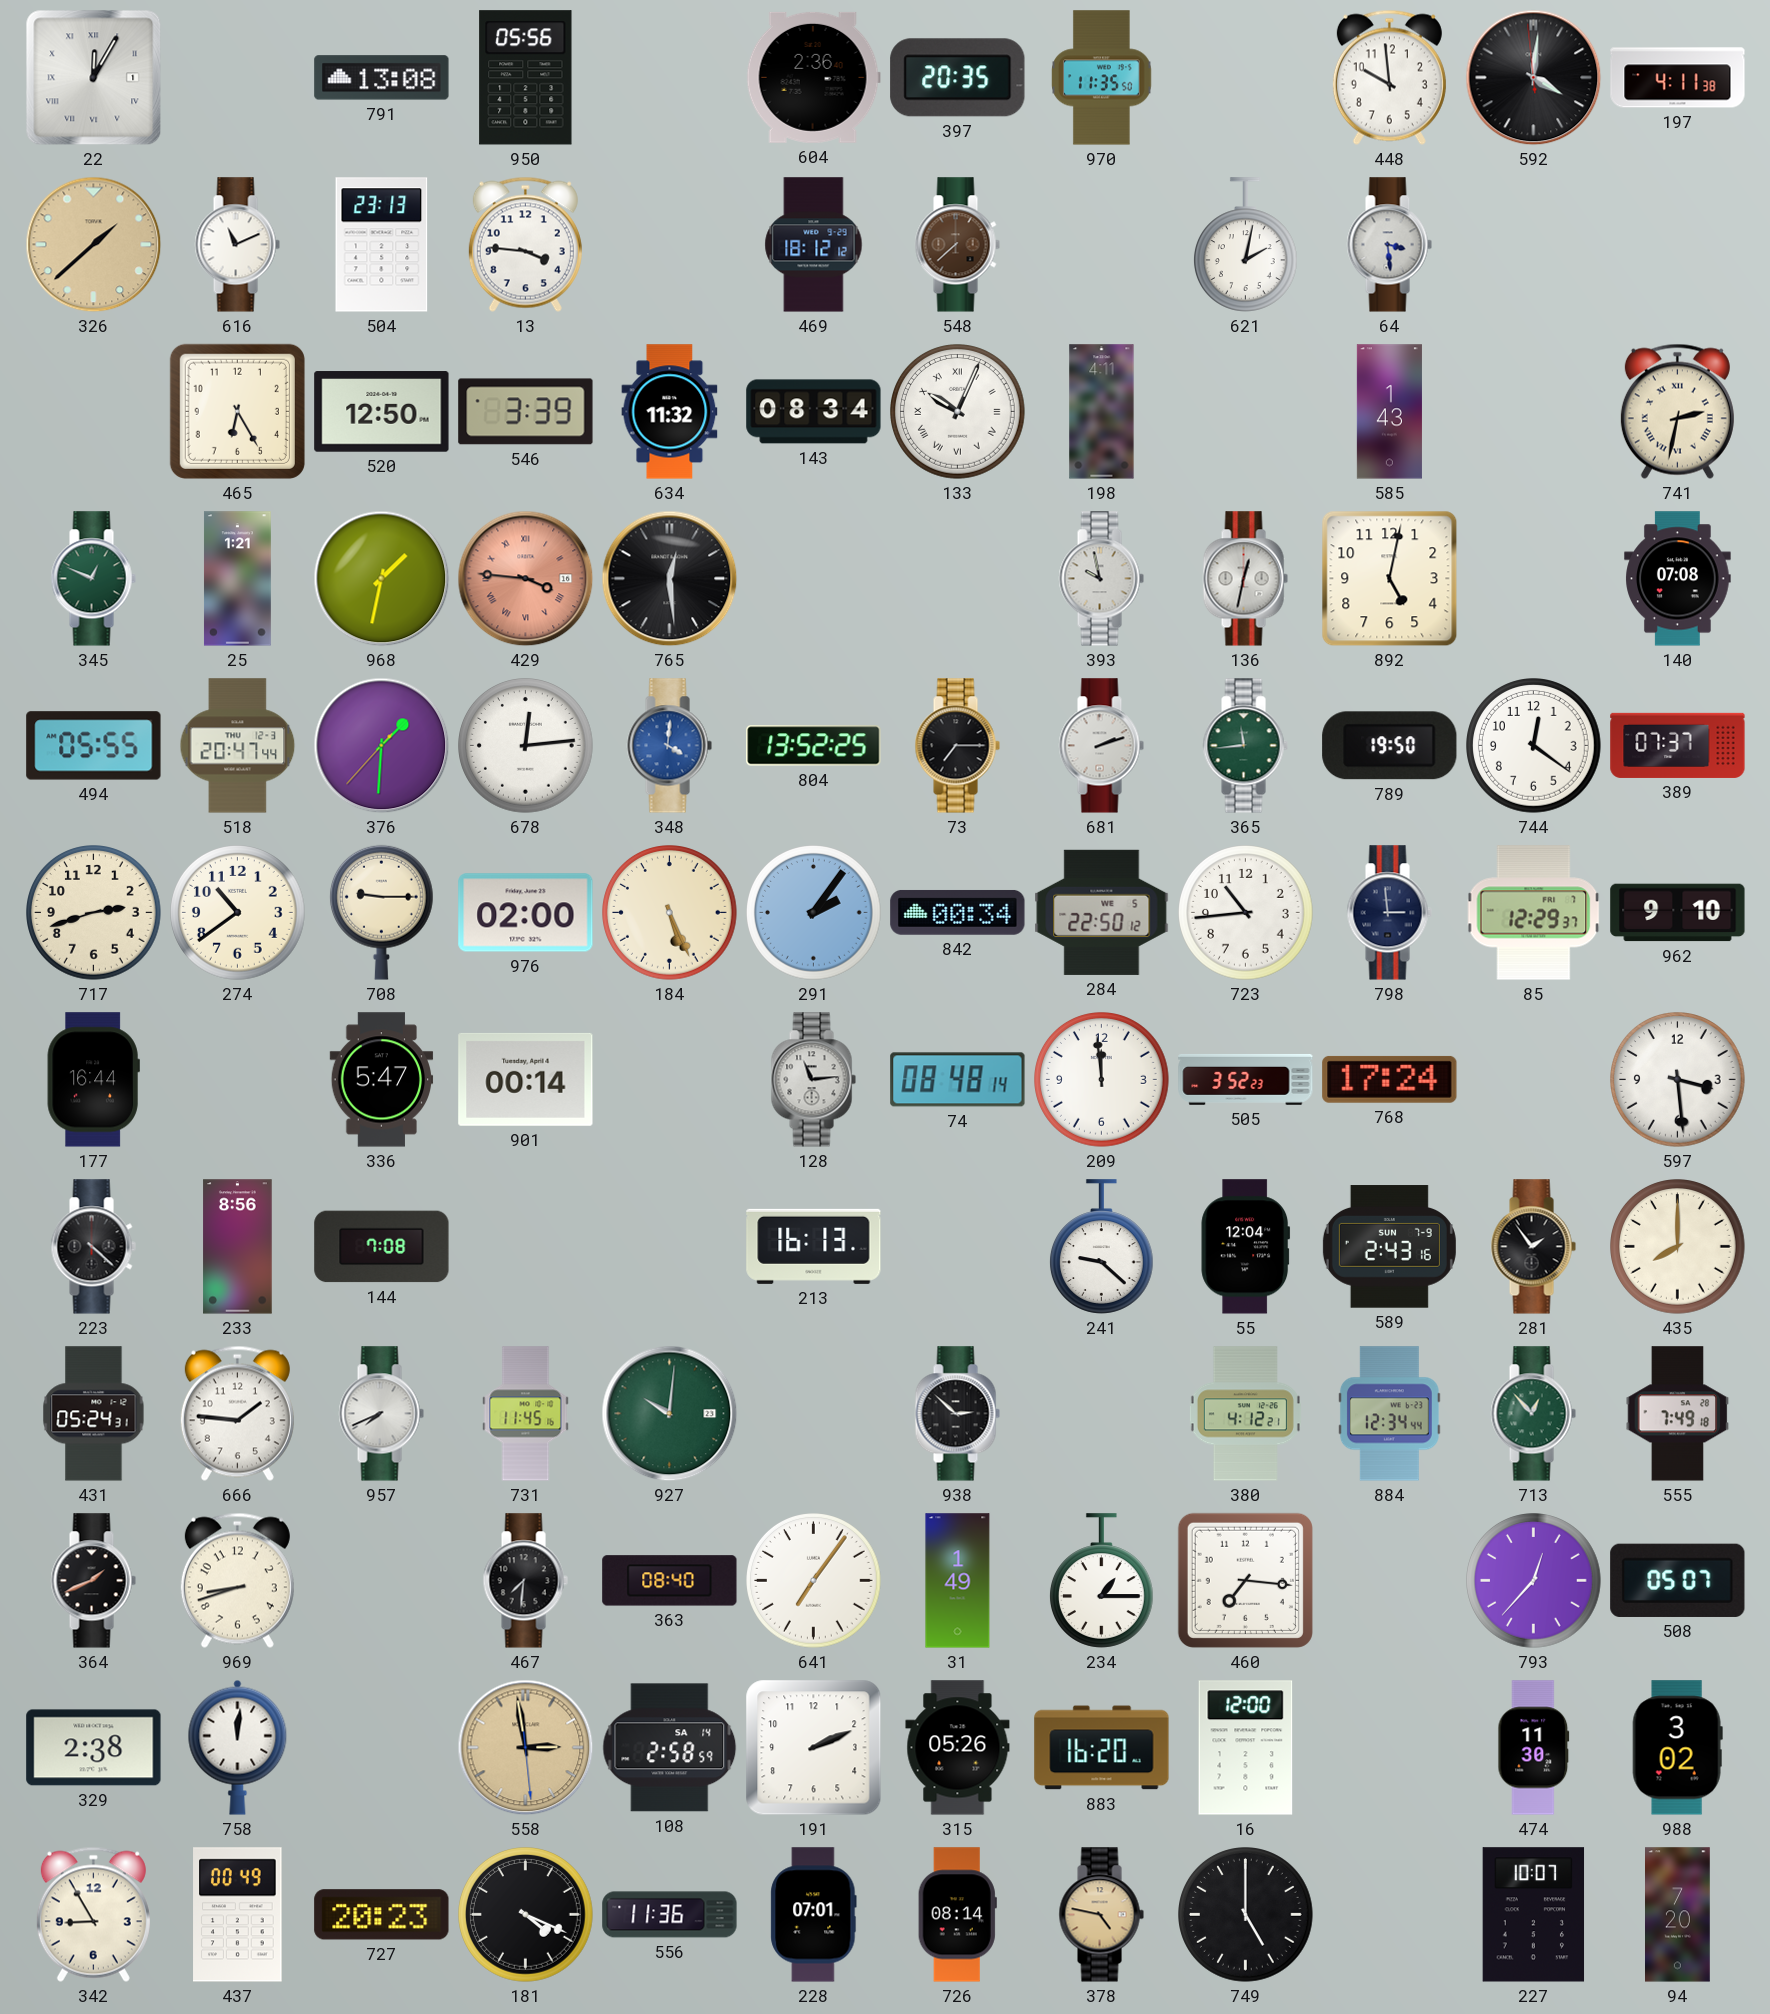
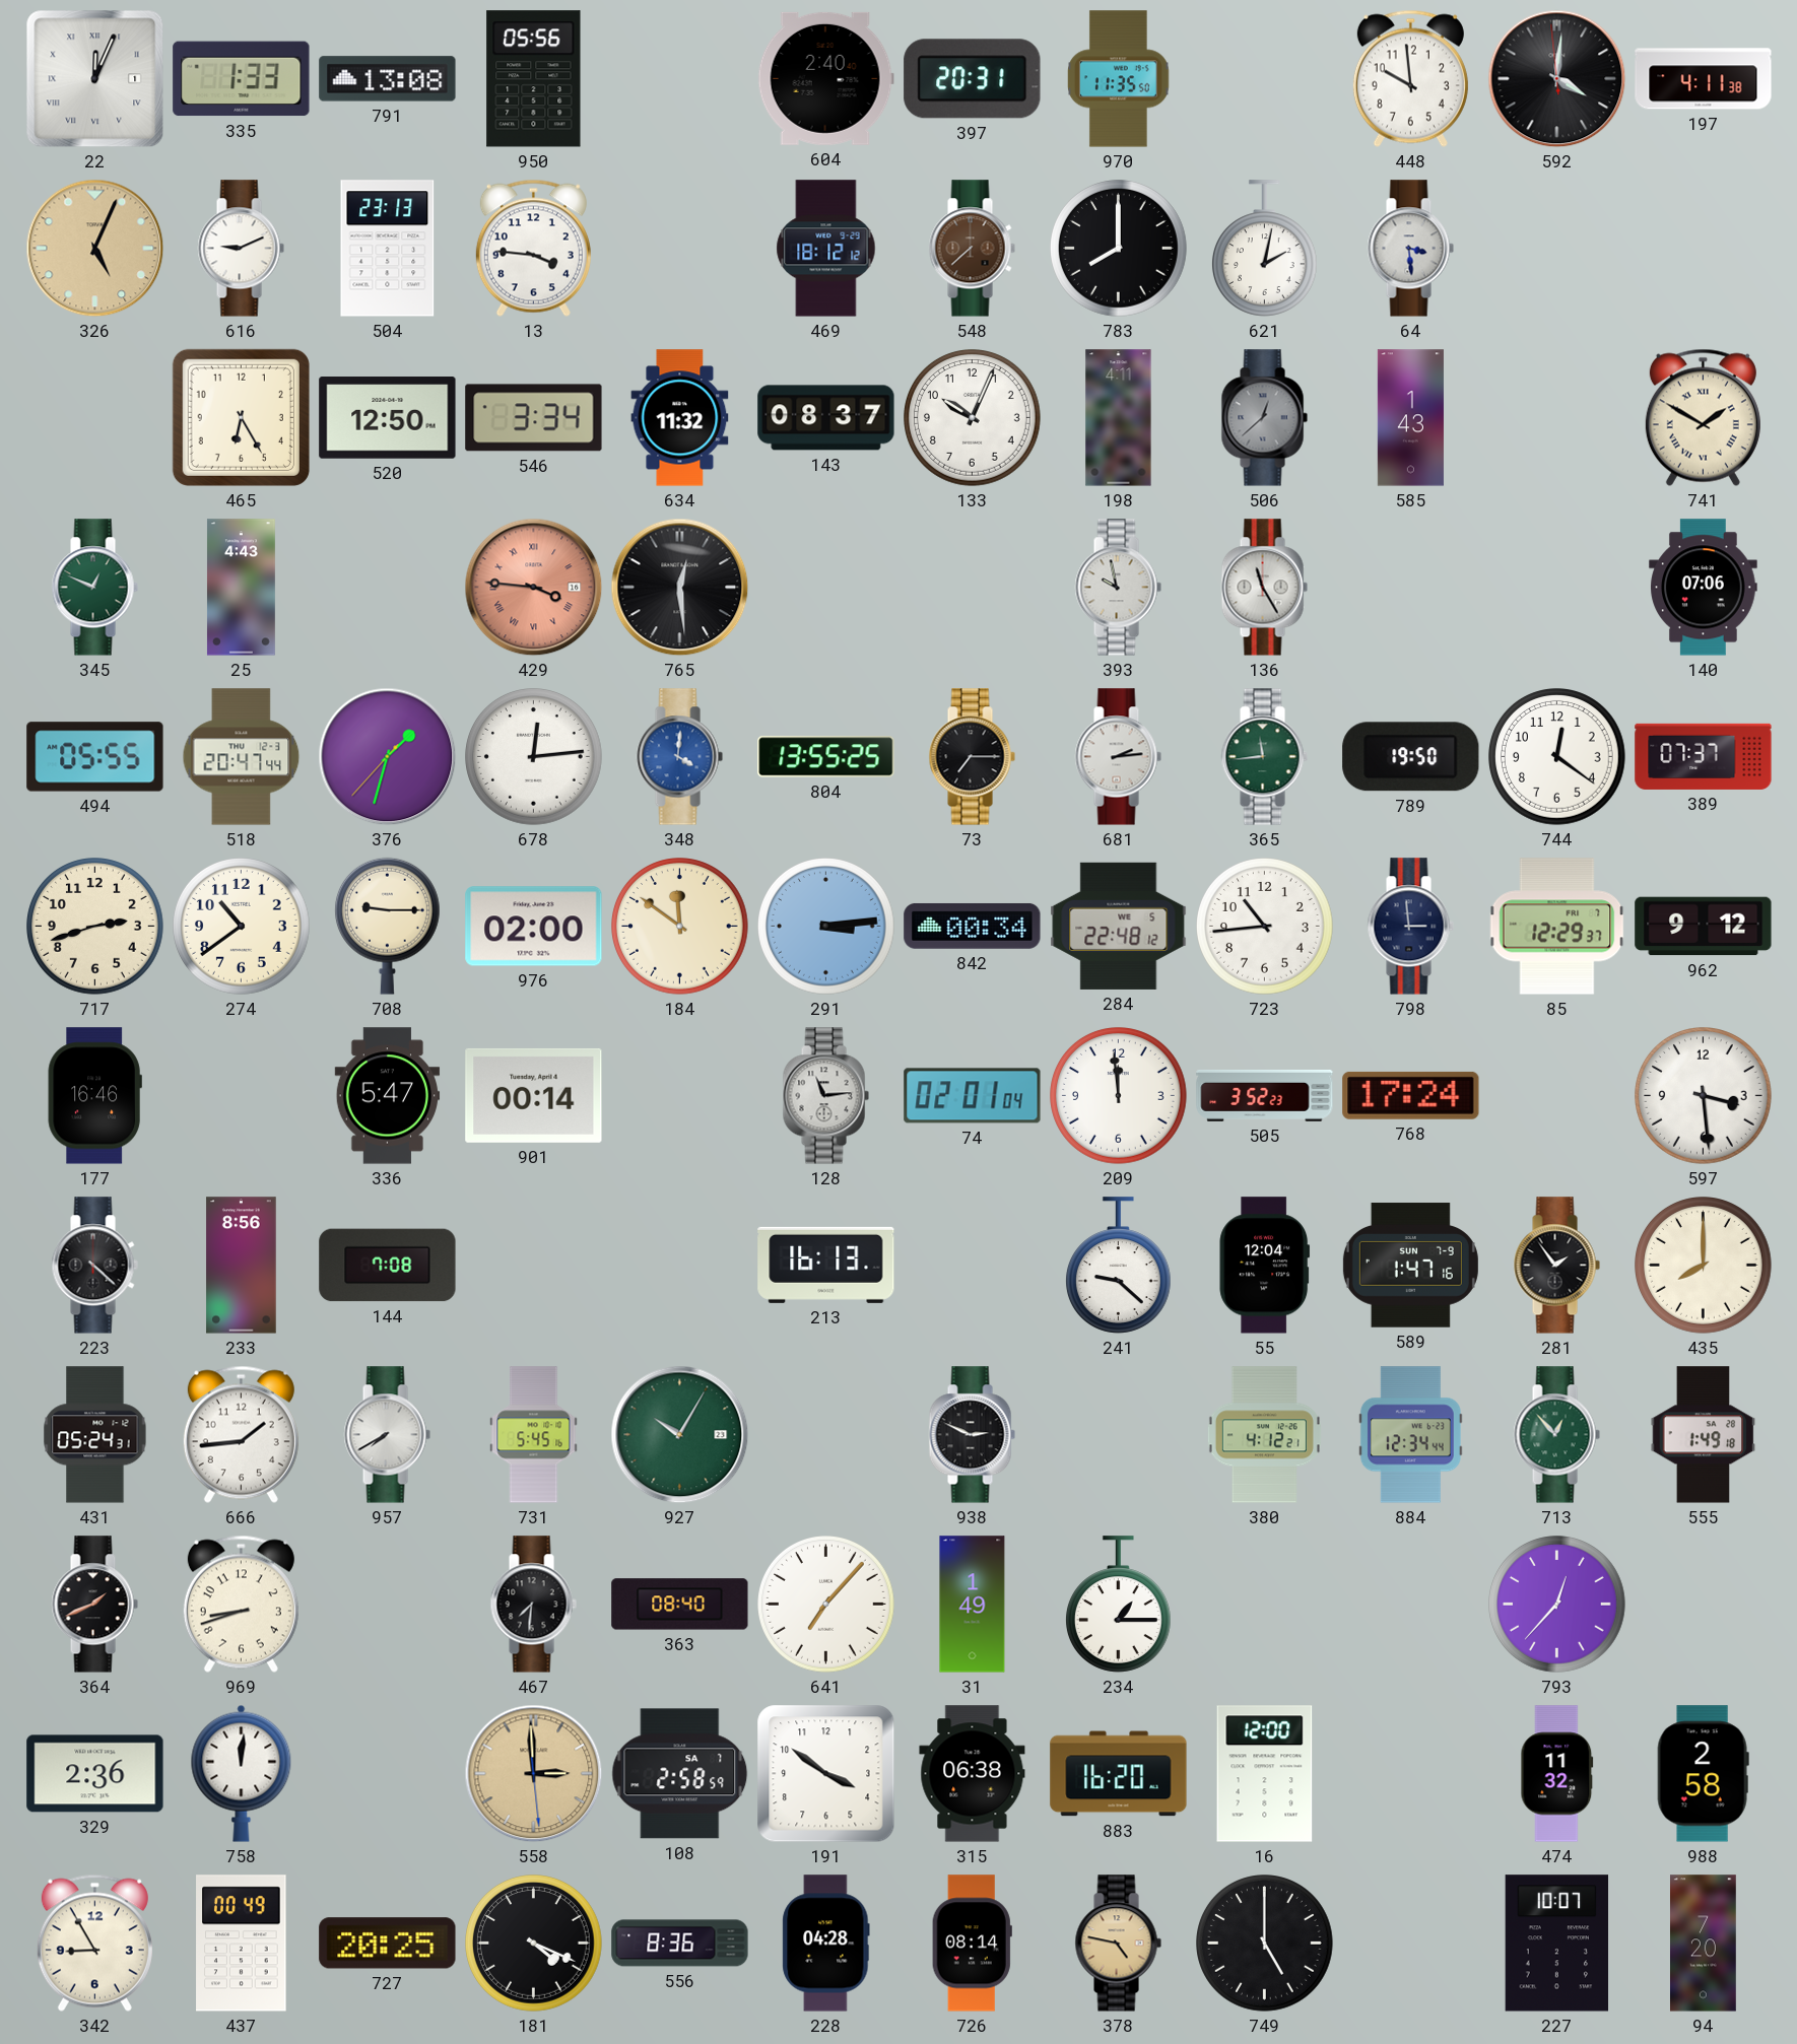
22: 12:05 -> 12:04
335: none -> 1:33
604: 2:36 -> 2:40
397: 20:35 -> 20:31
326: 1:38 -> 5:04
616: 11:11 -> 9:11
783: none -> 8:00
546: 3:39 -> 3:34
143: 08:34 -> 08:37
133 numerals: Roman -> Arabic
506: none -> 12:38
741: 2:32 -> 1:50
25: 1:21 -> 4:43
968: 1:32 -> none
136: 12:32 -> 11:25
892: 5:02 -> none
140: 07:08 -> 07:06
376: 1:30 -> 1:32
804: 13:52 -> 13:55
681: 2:12 -> 2:14
184: 5:26 -> 11:51
291: 2:06 -> 3:14
284: 22:50 -> 22:48
962: 9:10 -> 9:12
177: 16:44 -> 16:46
74: 08:48 -> 02:01
589: 2:43 -> 1:47
666: 1:46 -> 1:44
957: 7:41 -> 7:40
731: 11:45 -> 5:45
927: 10:01 -> 10:05
938: 2:52 -> 2:49
555: 7:49 -> 1:49
641: 7:06 -> 7:07
460: 7:16 -> none
508: 05:07 -> none
329: 2:38 -> 2:36
558: 2:58 -> 2:59
108 date: SA 14 -> SA 7
191: 2:11 -> 3:51
315: 05:26 -> 06:38
474: 11:30 -> 11:32
988: 3:02 -> 2:58
727: 20:23 -> 20:25
556: 11:36 -> 8:36
228: 07:01 -> 04:28
